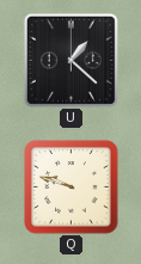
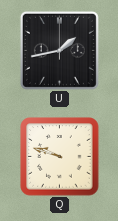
U: 1:22 -> 1:43
